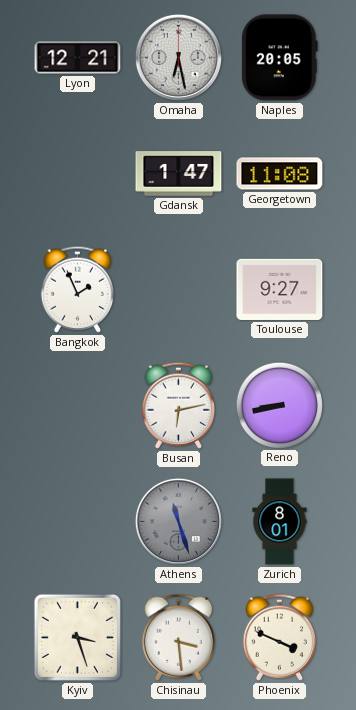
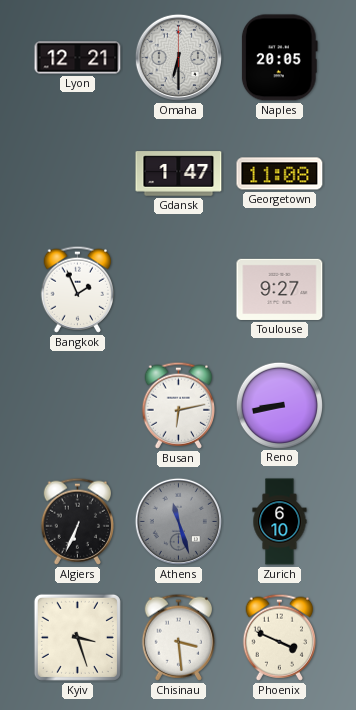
Omaha: 6:28 -> 6:30
Algiers: none -> 6:34
Zurich: 8:01 -> 6:10
